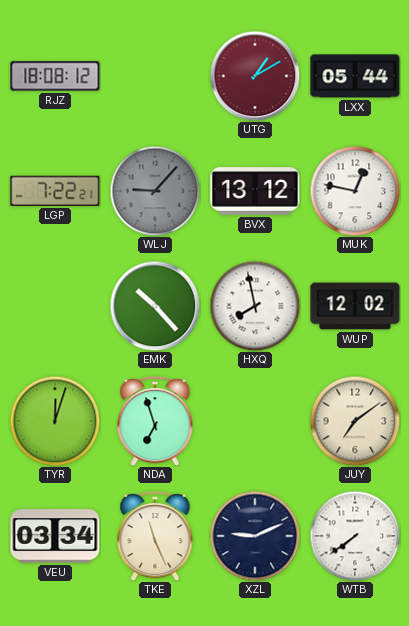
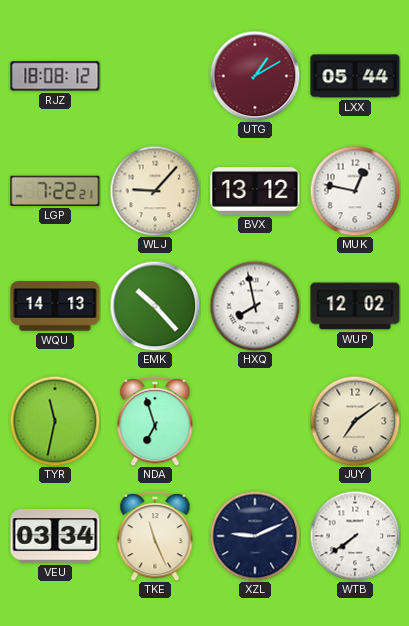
WLJ dial: grey -> cream
WQU: none -> 14:13
TYR: 12:03 -> 11:32
